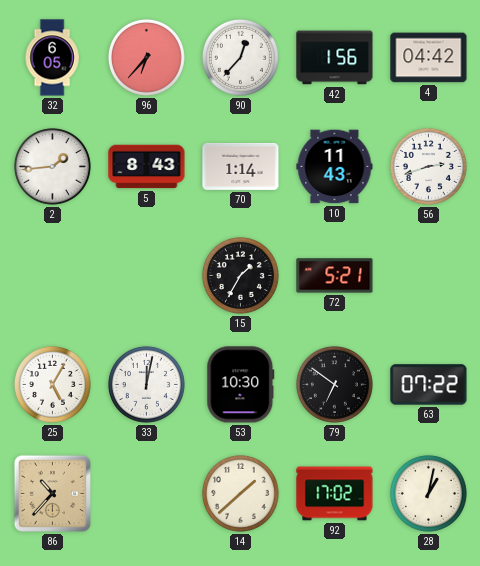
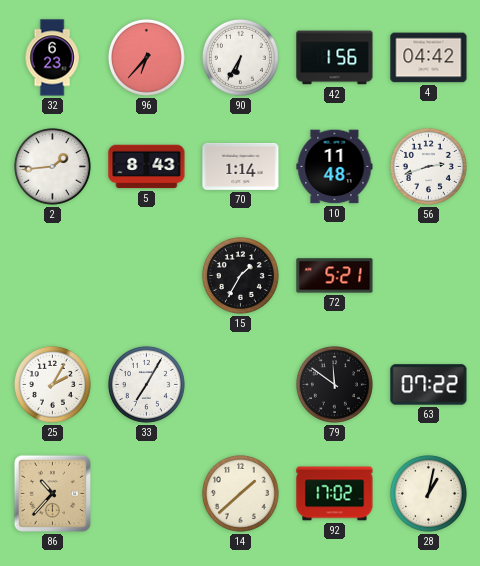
32: 6:05 -> 6:23
90: 12:37 -> 6:35
10: 11:43 -> 11:48
25: 5:05 -> 2:05
33: 12:02 -> 7:05
53: 10:30 -> none
79: 6:51 -> 11:51
